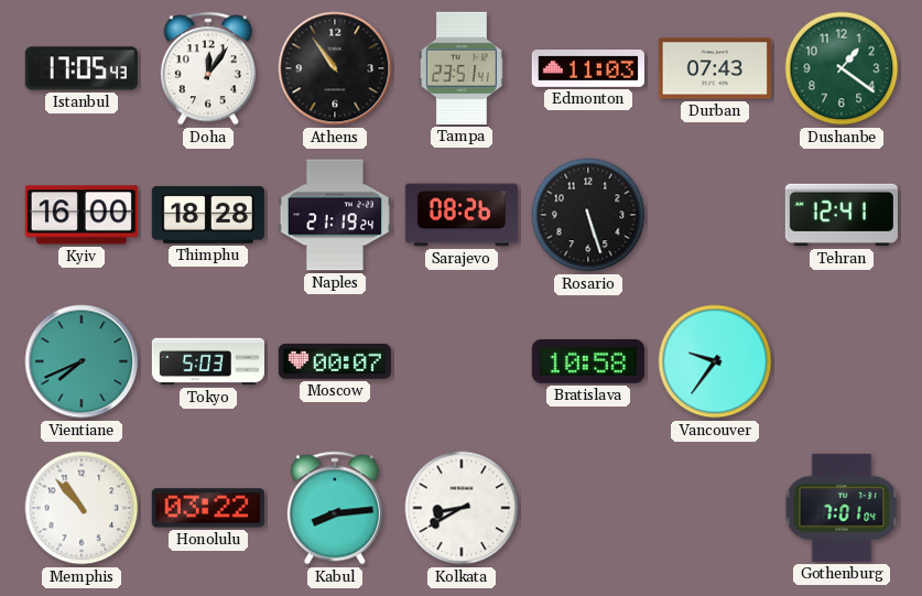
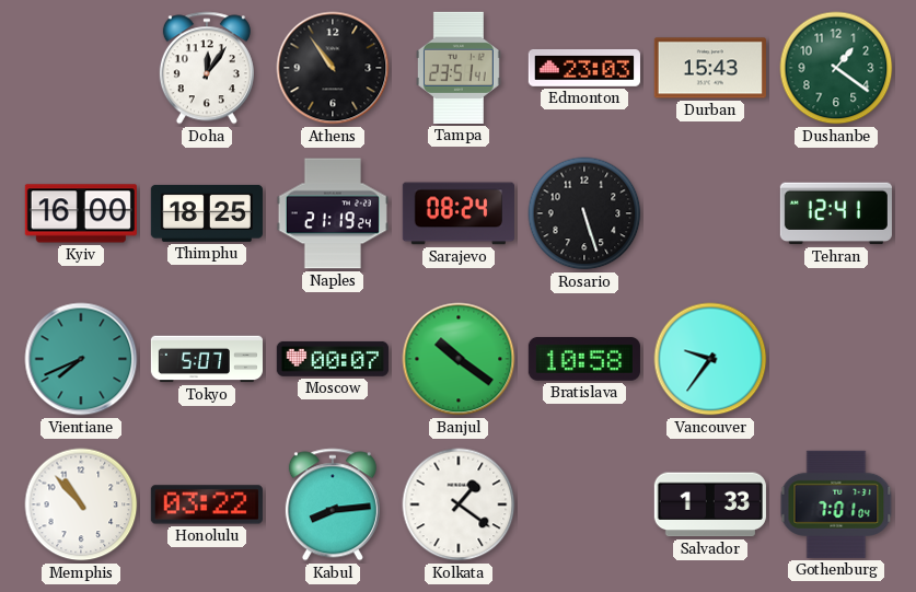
Istanbul: 17:05 -> none
Edmonton: 11:03 -> 23:03
Durban: 07:43 -> 15:43
Thimphu: 18:28 -> 18:25
Sarajevo: 08:26 -> 08:24
Tokyo: 5:03 -> 5:07
Banjul: none -> 10:21
Kolkata: 8:40 -> 1:21
Salvador: none -> 1:33
